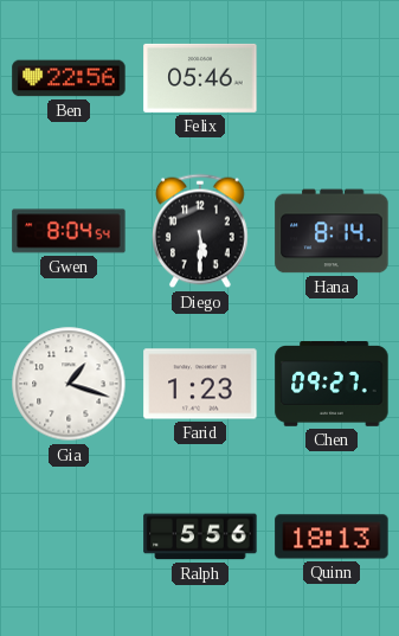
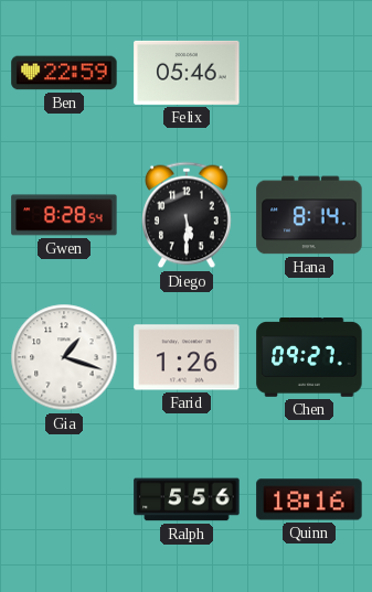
Ben: 22:56 -> 22:59
Gwen: 8:04 -> 8:28
Farid: 1:23 -> 1:26
Quinn: 18:13 -> 18:16
